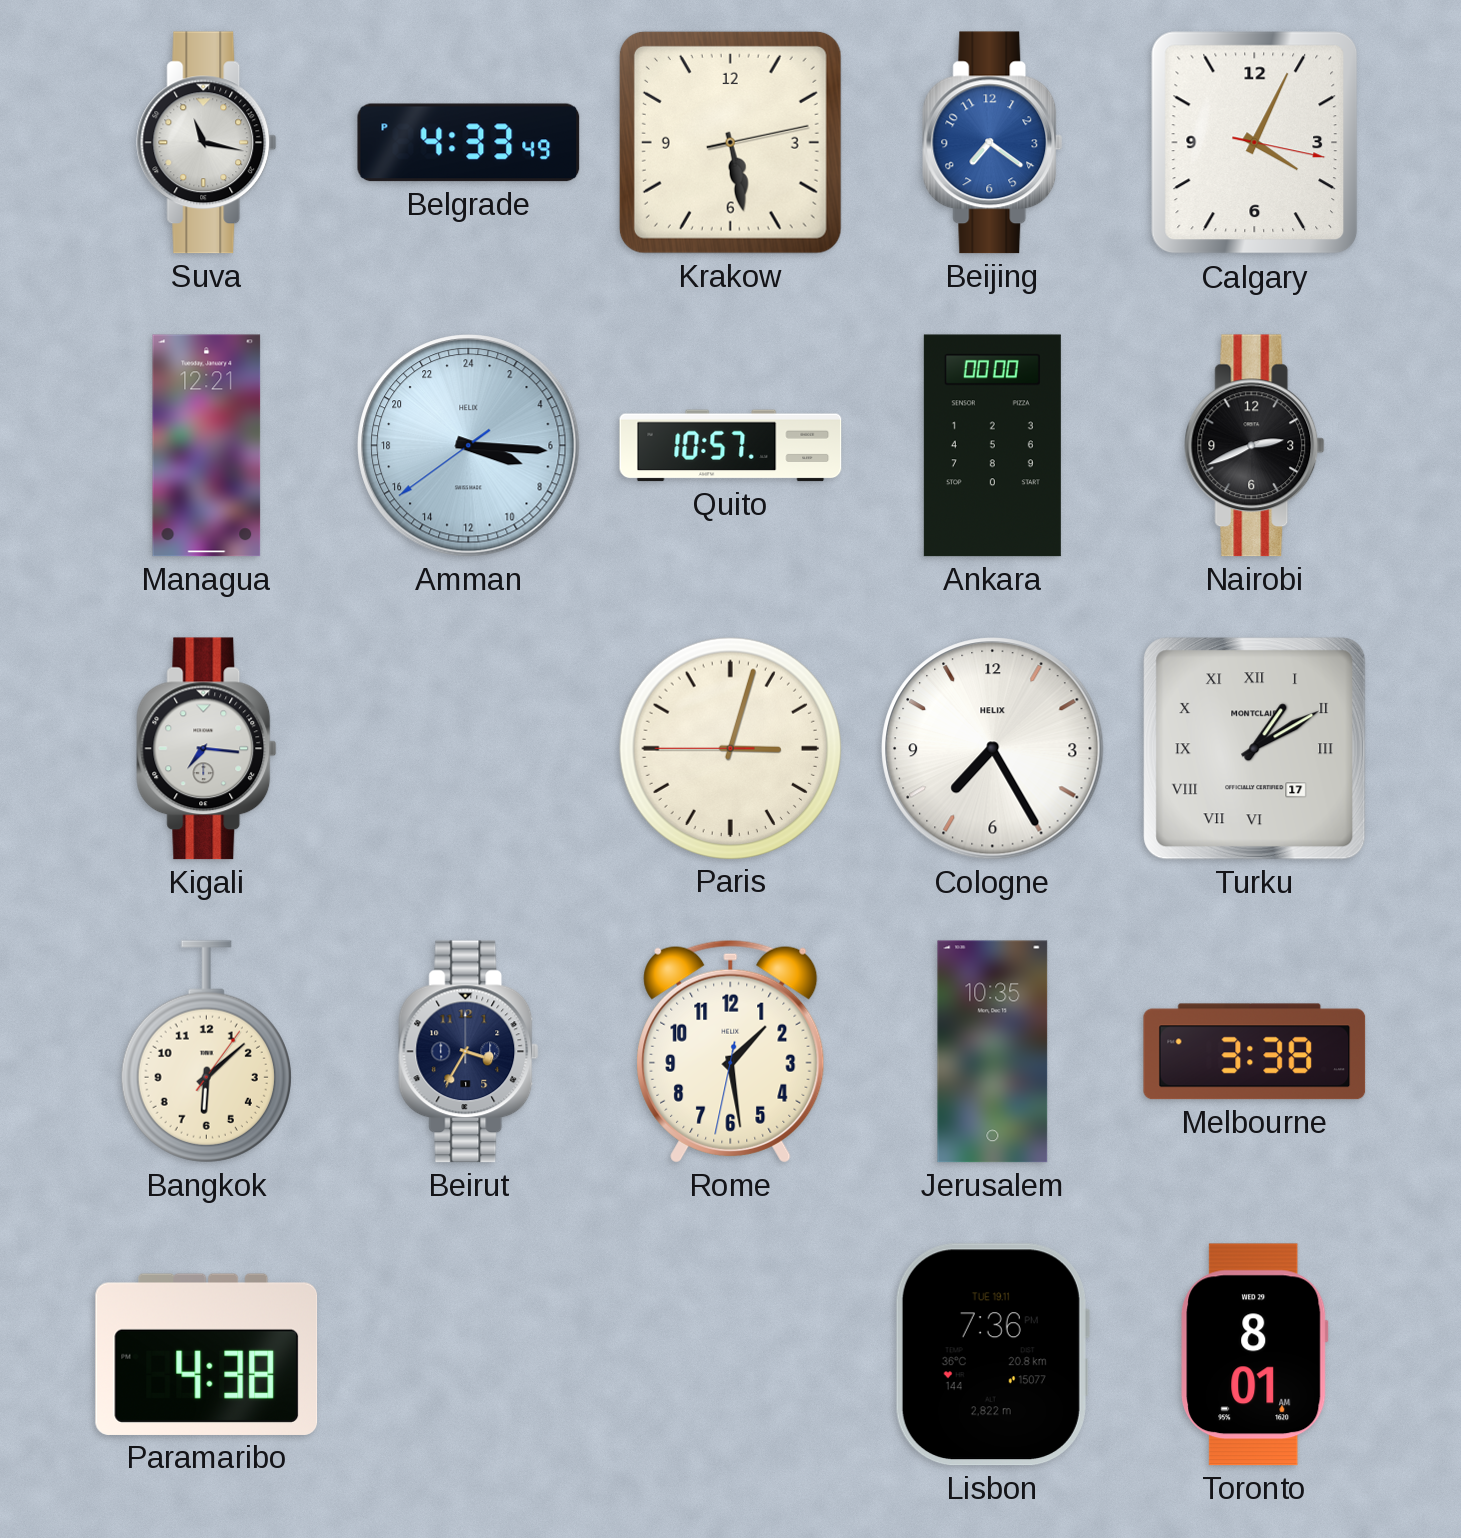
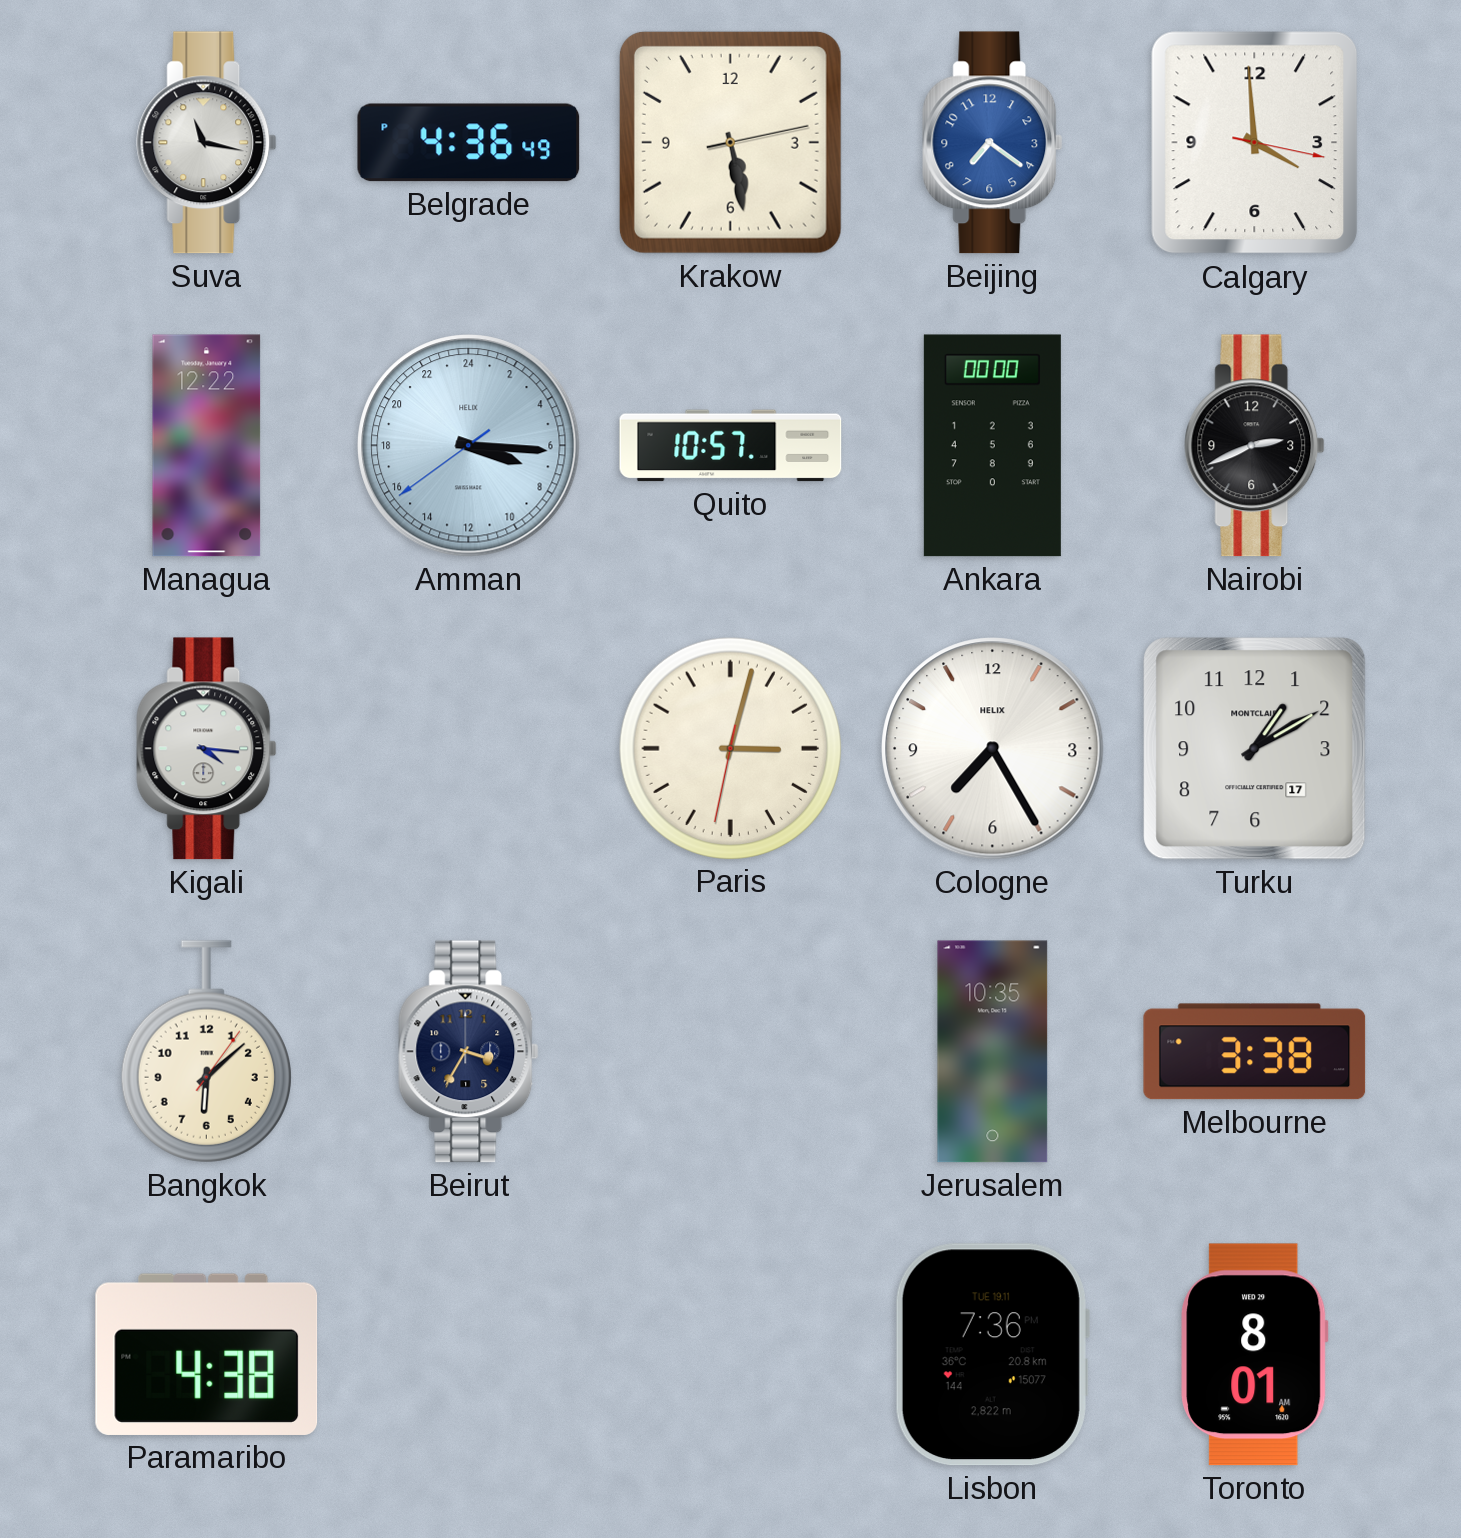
Belgrade: 4:33 -> 4:36
Calgary: 4:04 -> 3:59
Managua: 12:21 -> 12:22
Kigali: 7:16 -> 4:16
Paris: 3:02:45 -> 3:02:32
Turku numerals: Roman -> Arabic
Rome: 1:28 -> none
